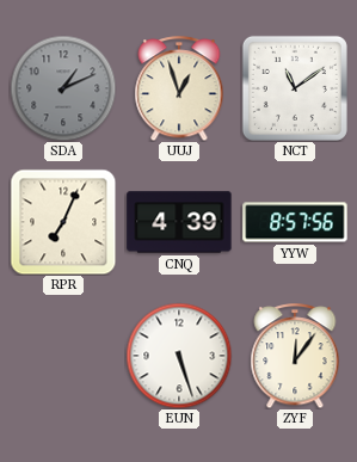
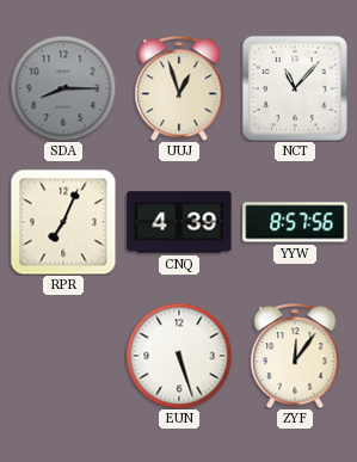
SDA: 1:11 -> 8:15
NCT: 11:09 -> 11:07
